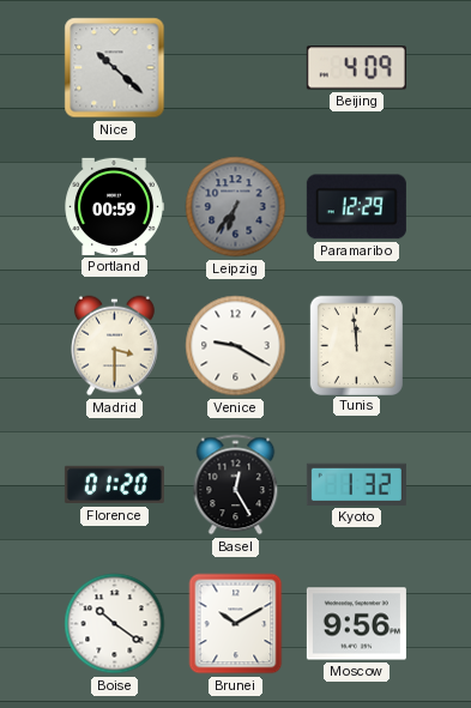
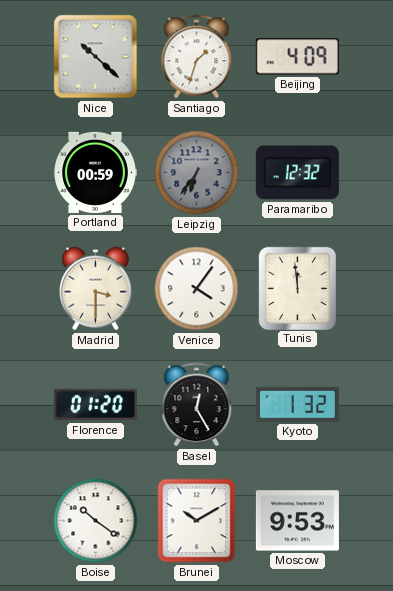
Santiago: none -> 1:33
Paramaribo: 12:29 -> 12:32
Venice: 9:20 -> 4:06
Moscow: 9:56 -> 9:53
